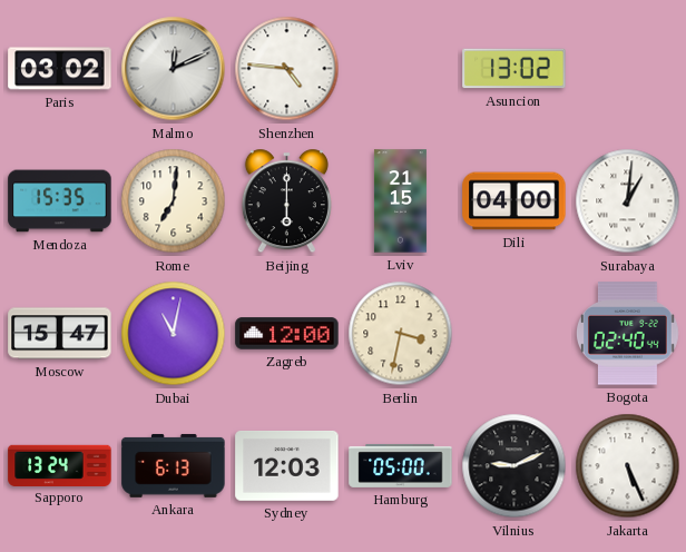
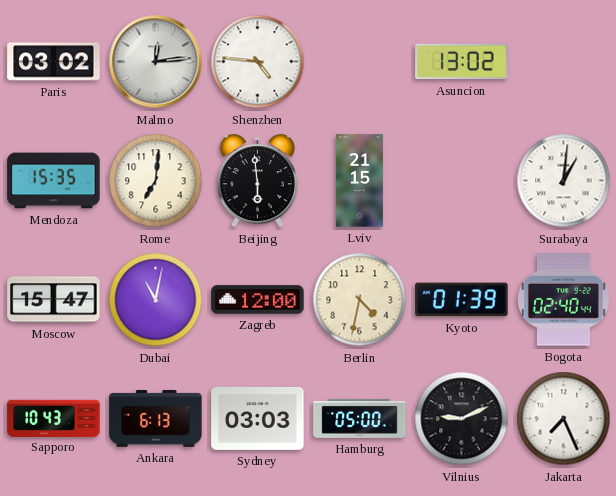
Malmo: 12:11 -> 12:14
Beijing: 6:00 -> 5:59
Dili: 04:00 -> none
Berlin: 3:32 -> 4:32
Kyoto: none -> 01:39
Sapporo: 13:24 -> 10:43
Sydney: 12:03 -> 03:03
Jakarta: 5:26 -> 7:26
